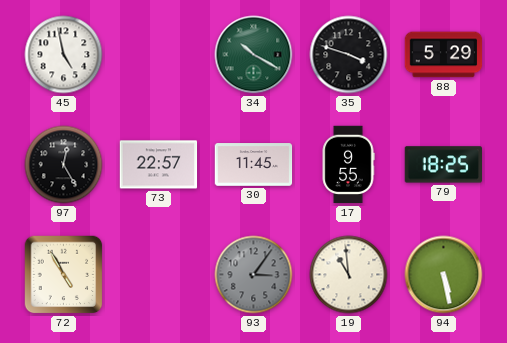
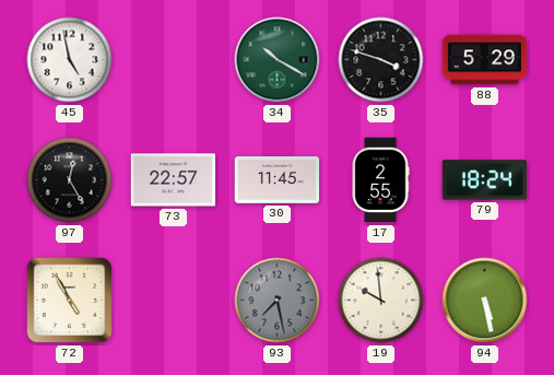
17: 9:55 -> 2:55
79: 18:25 -> 18:24
93: 3:06 -> 7:28
19: 10:59 -> 9:59
